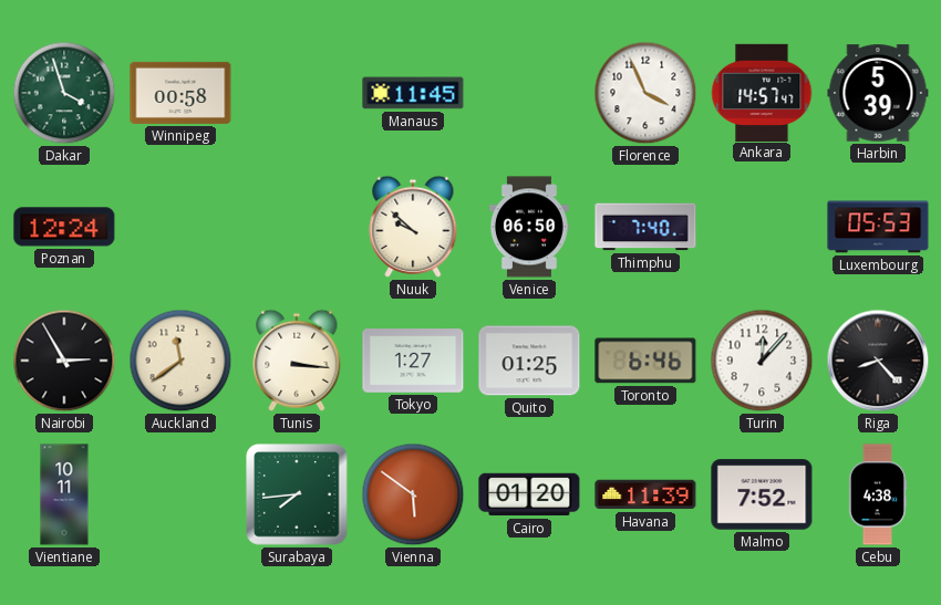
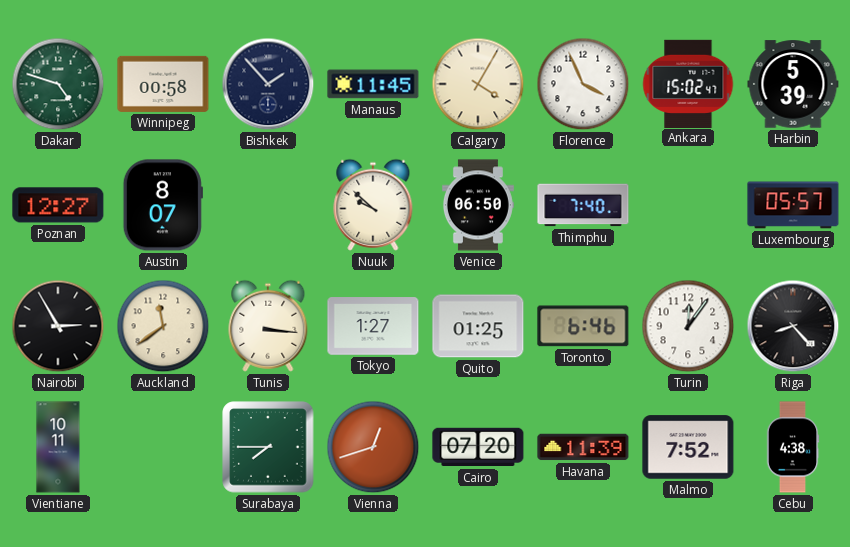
Dakar: 3:57 -> 4:48
Bishkek: none -> 1:53
Calgary: none -> 4:05
Ankara: 14:57 -> 15:02
Poznan: 12:24 -> 12:27
Austin: none -> 8:07
Luxembourg: 05:53 -> 05:57
Turin: 12:07 -> 12:06
Surabaya: 7:44 -> 7:45
Vienna: 5:51 -> 12:42
Cairo: 01:20 -> 07:20
